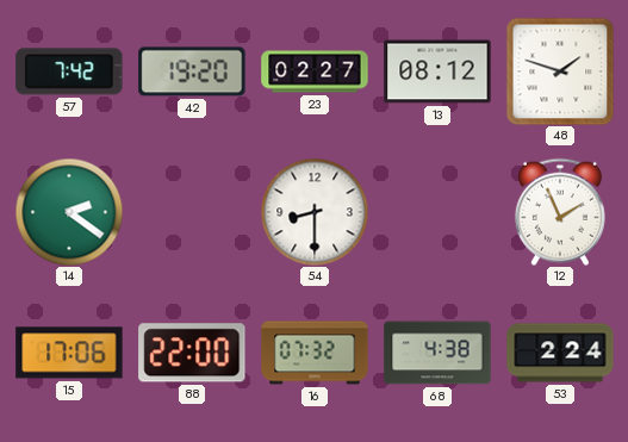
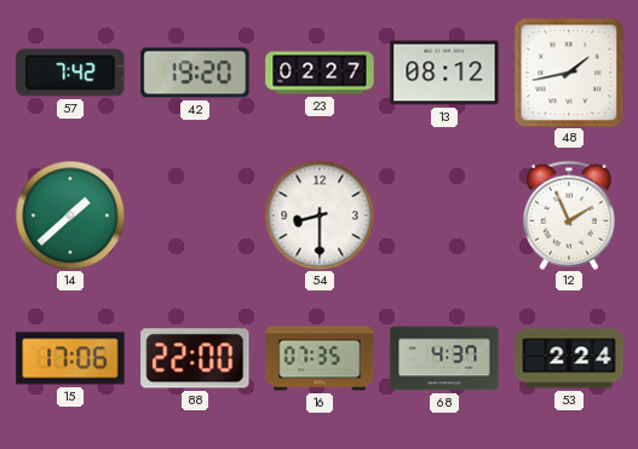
48: 1:48 -> 1:43
14: 2:21 -> 1:38
16: 07:32 -> 07:35
68: 4:38 -> 4:37
